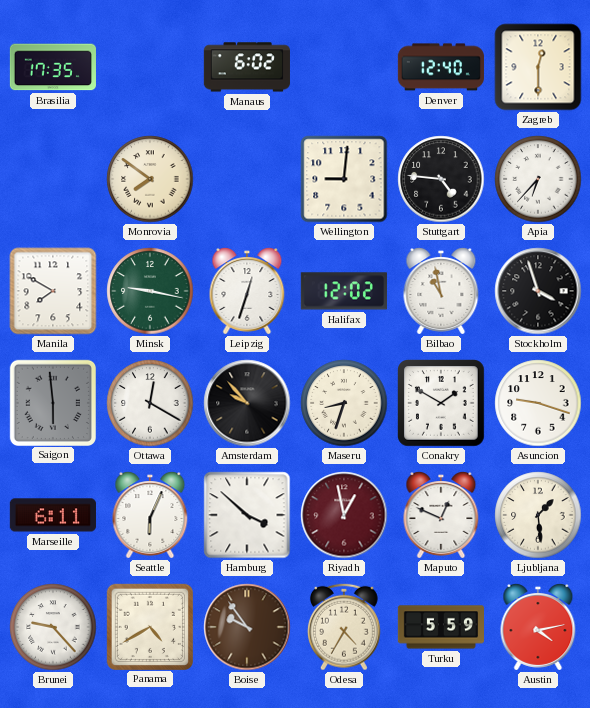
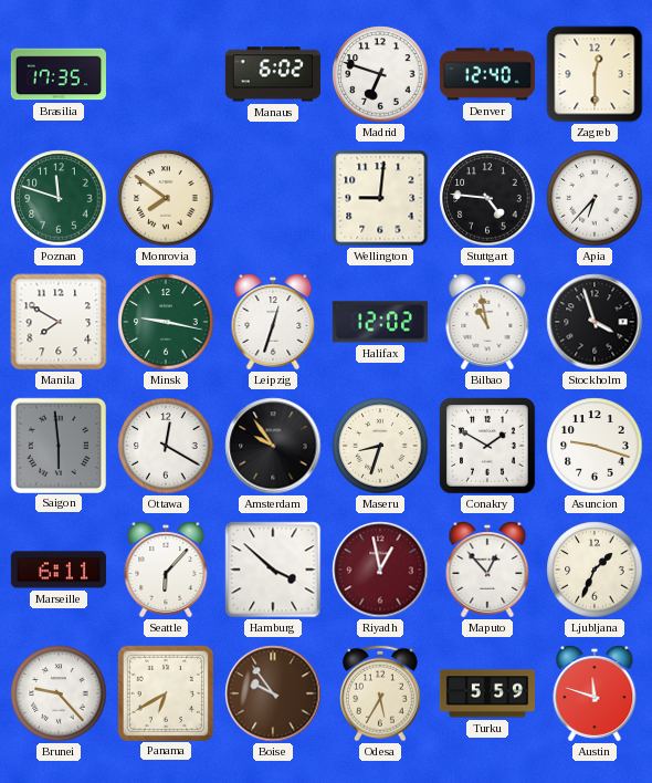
Madrid: none -> 6:48
Poznan: none -> 11:48
Amsterdam: 9:53 -> 9:54
Seattle: 6:04 -> 6:07
Maputo: 12:49 -> 12:53
Ljubljana: 1:29 -> 1:34
Panama: 4:40 -> 6:40
Odesa: 4:35 -> 5:35
Austin: 4:13 -> 11:48
